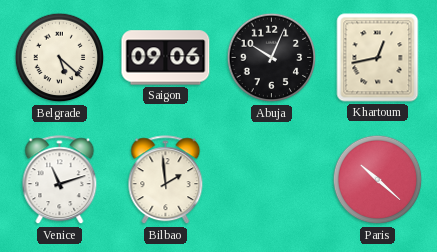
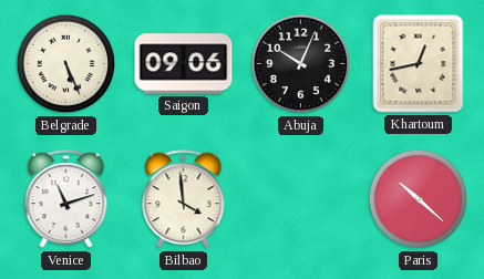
Belgrade: 5:22 -> 5:26
Bilbao: 1:59 -> 3:59
